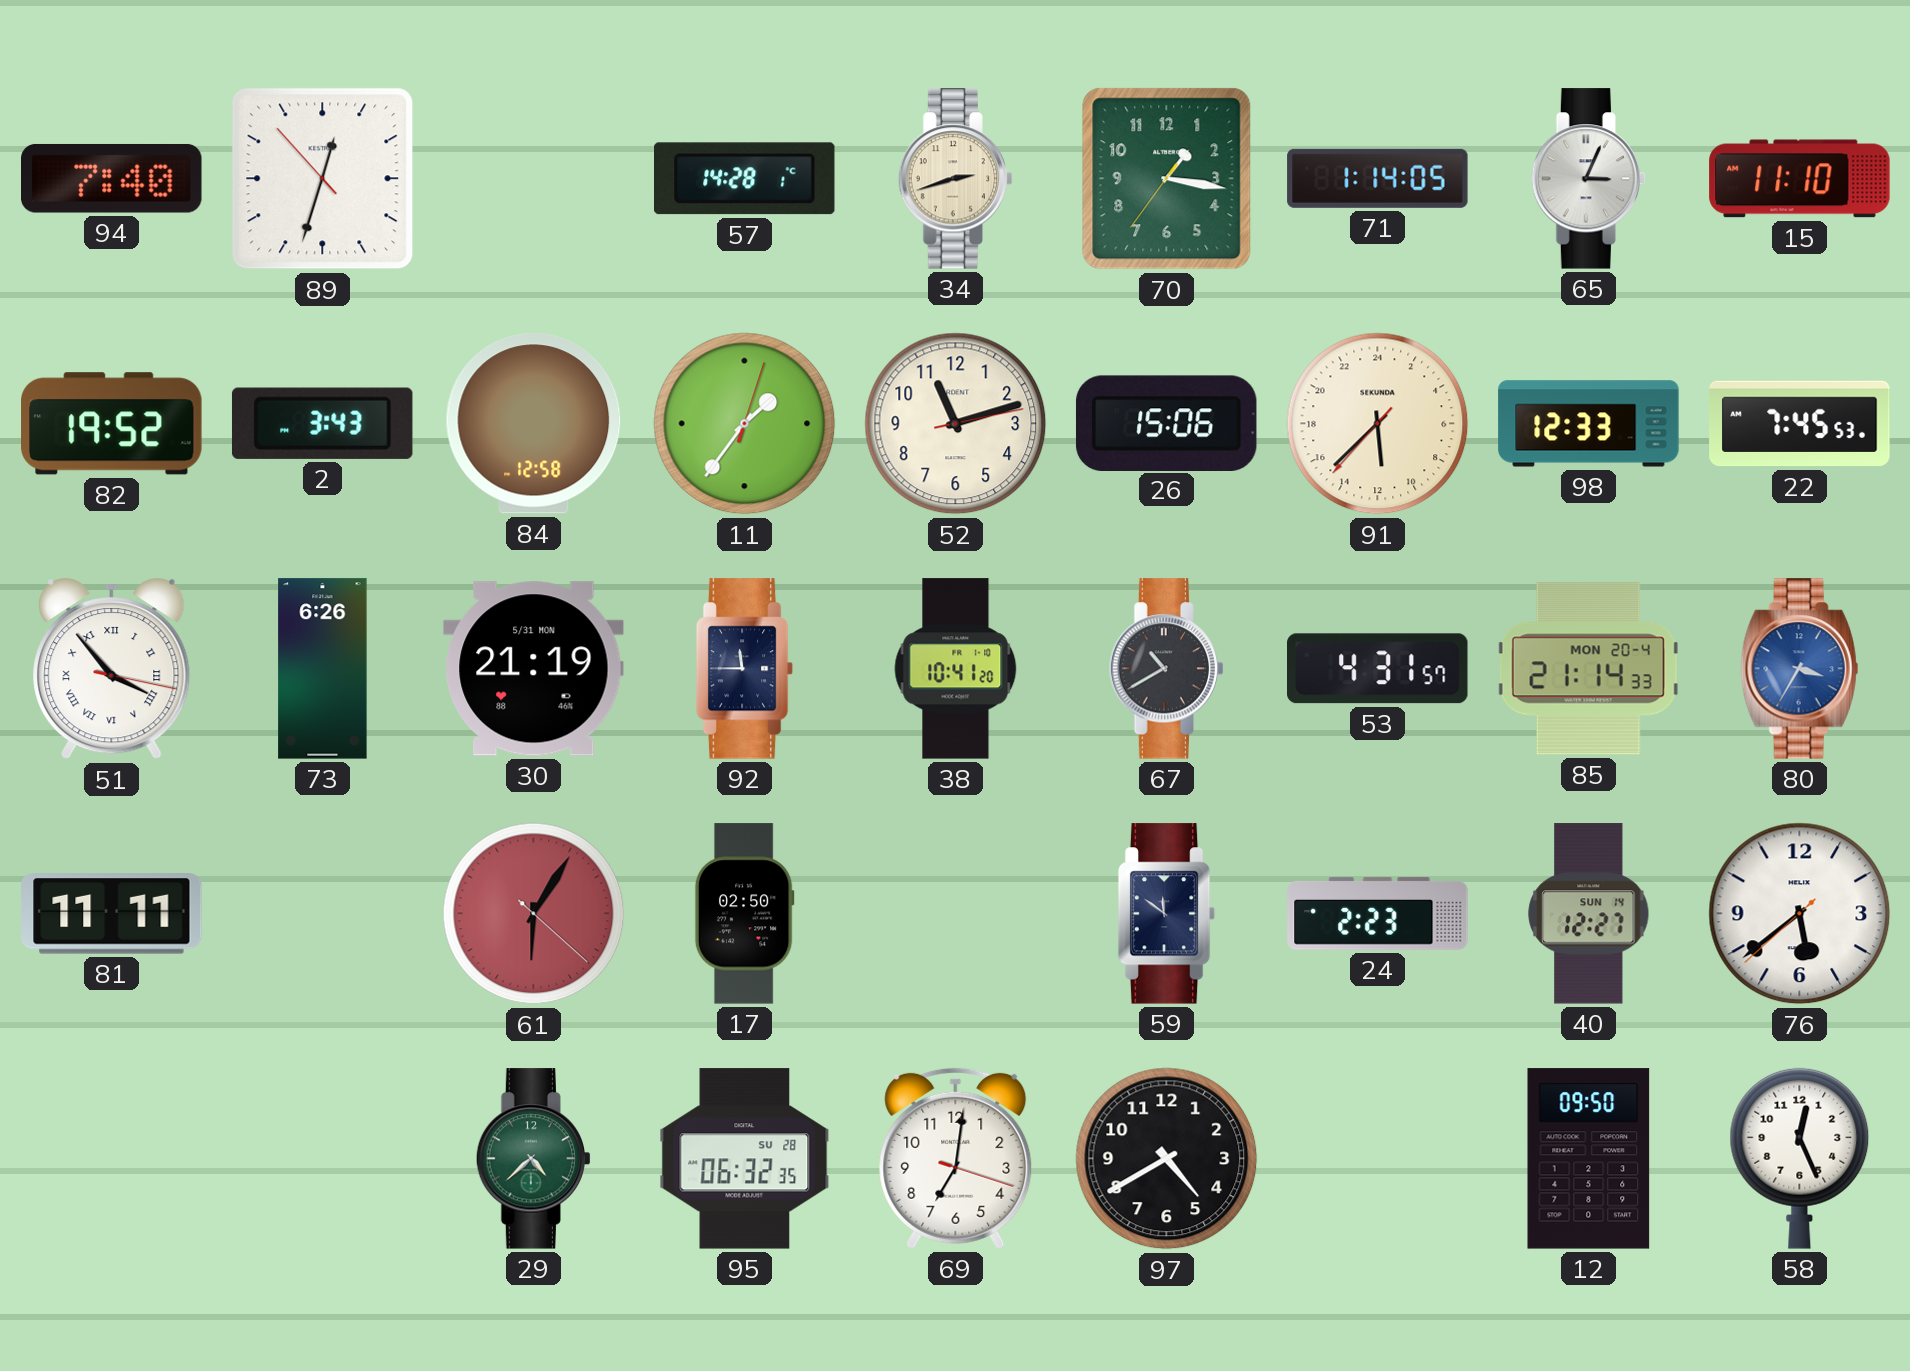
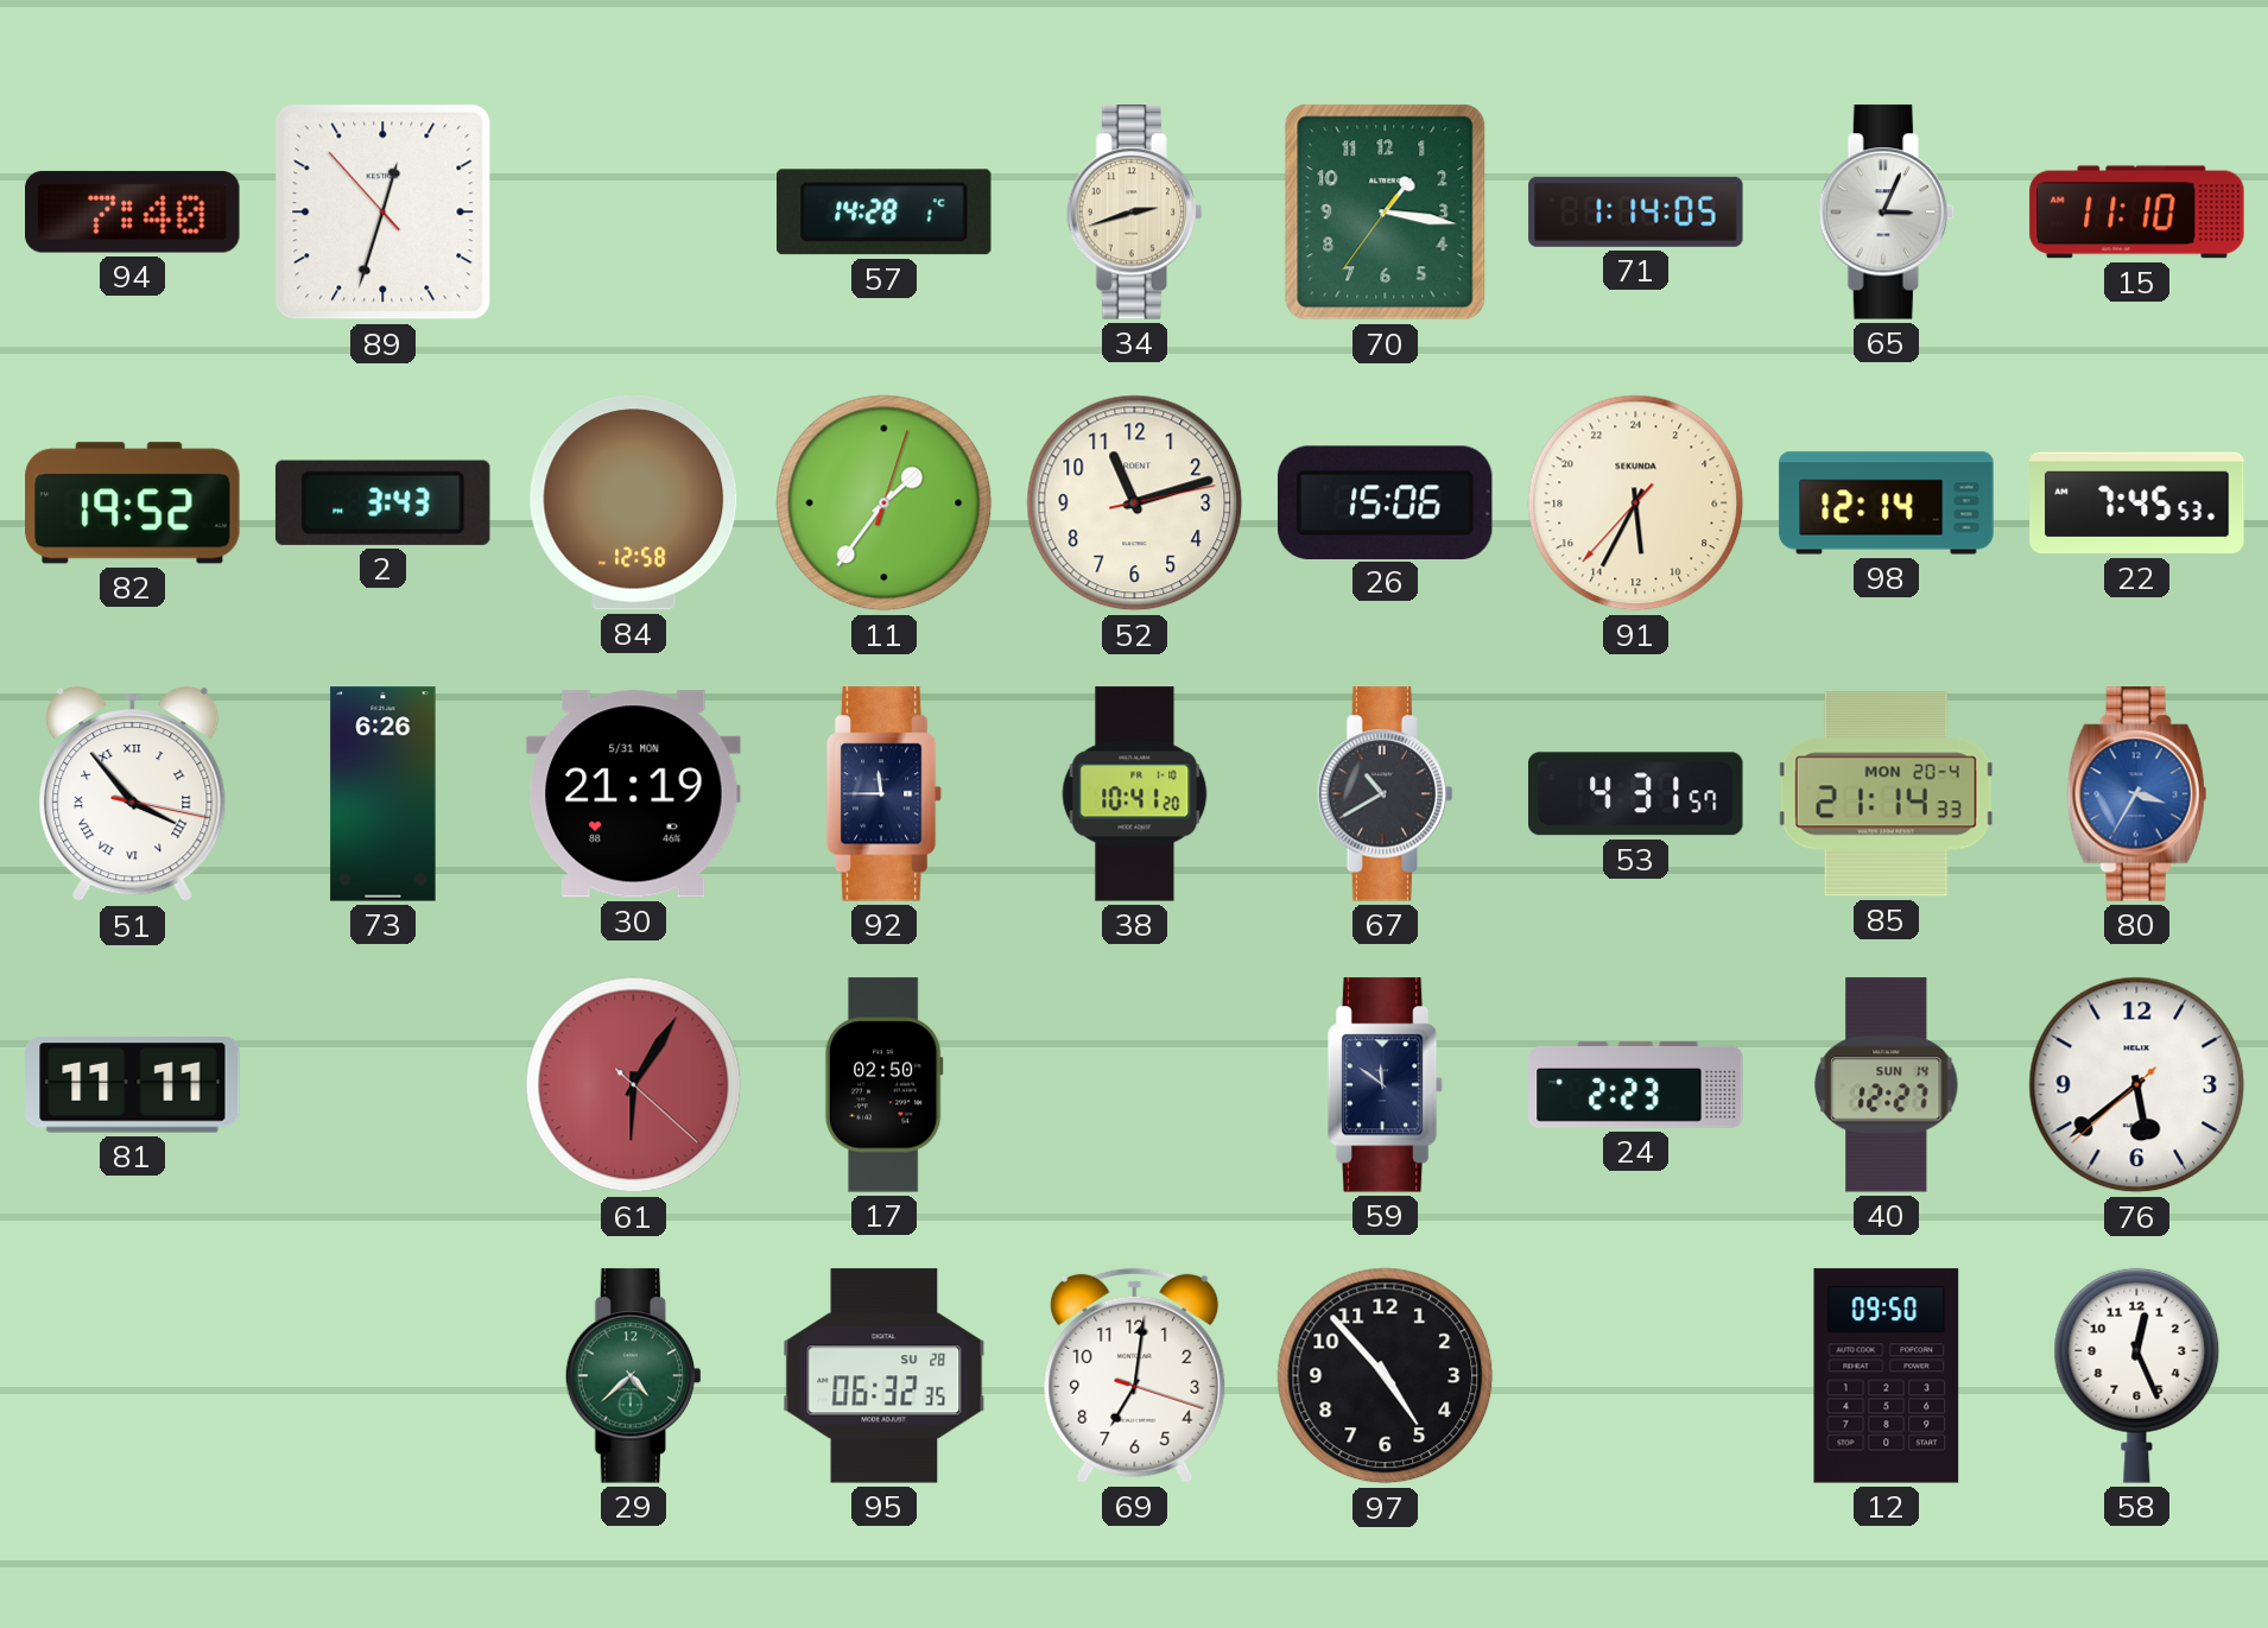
91: 11:37 -> 11:34
98: 12:33 -> 12:14
97: 4:40 -> 4:53
